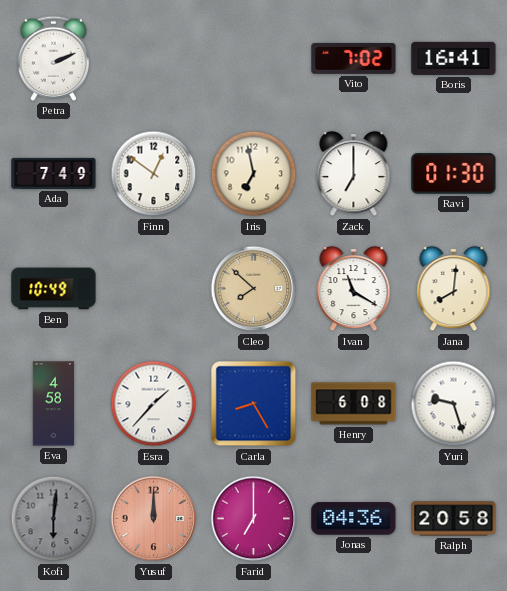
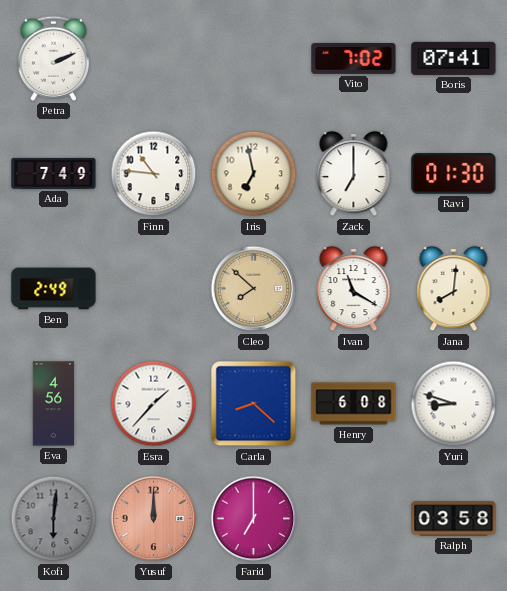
Boris: 16:41 -> 07:41
Finn: 12:51 -> 10:46
Ben: 10:49 -> 2:49
Eva: 4:58 -> 4:56
Carla: 8:25 -> 8:22
Yuri: 9:27 -> 8:48
Jonas: 04:36 -> none
Ralph: 20:58 -> 03:58
